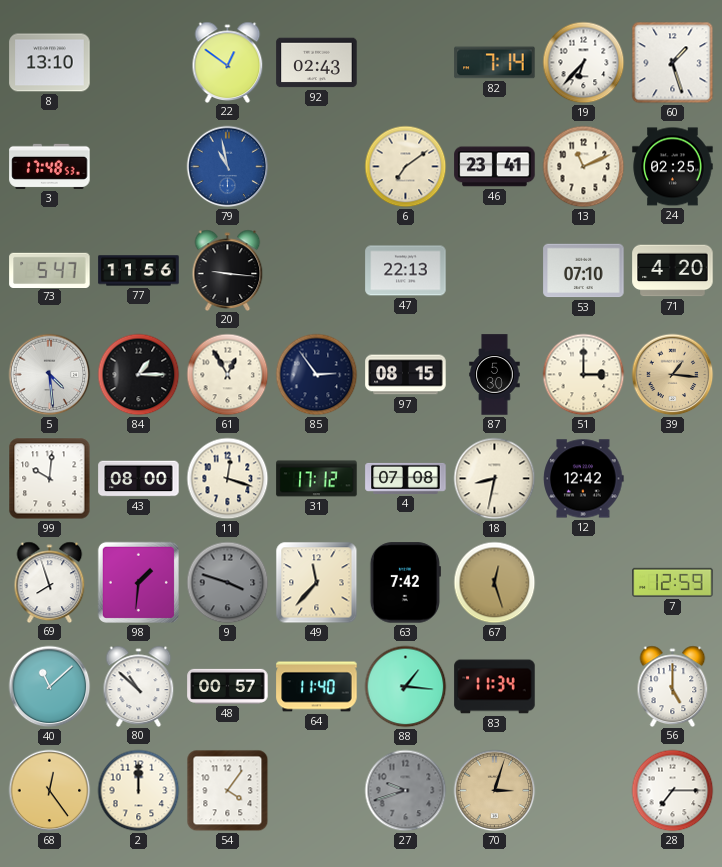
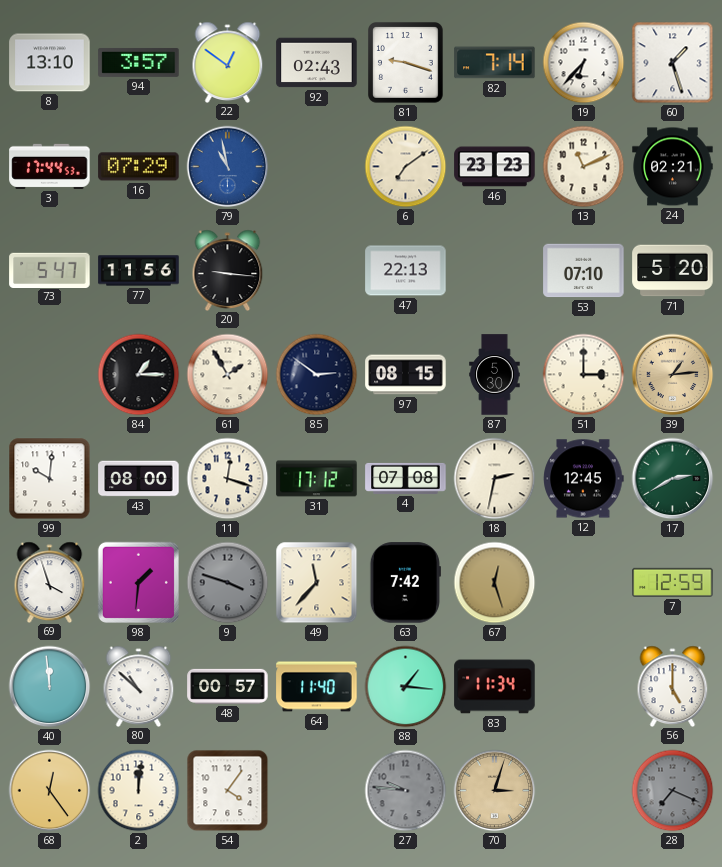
94: none -> 3:57
81: none -> 9:18
3: 17:48 -> 17:44
16: none -> 07:29
46: 23:41 -> 23:23
24: 02:25 -> 02:21
71: 4:20 -> 5:20
5: 4:29 -> none
61: 12:55 -> 1:55
85: 2:54 -> 2:51
39: 1:16 -> 1:14
18: 8:32 -> 2:32
12: 12:42 -> 12:45
17: none -> 2:40
69: 7:57 -> 3:57
40: 11:08 -> 11:59
2: 12:00 -> 12:01
27: 9:42 -> 9:46
28: 7:15 -> 7:19
28 dial: white -> grey
